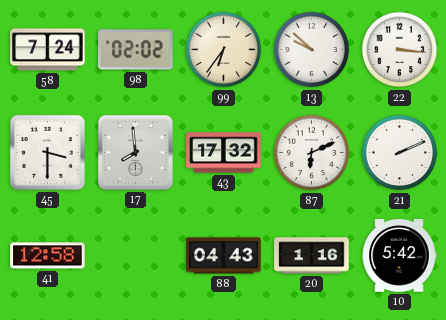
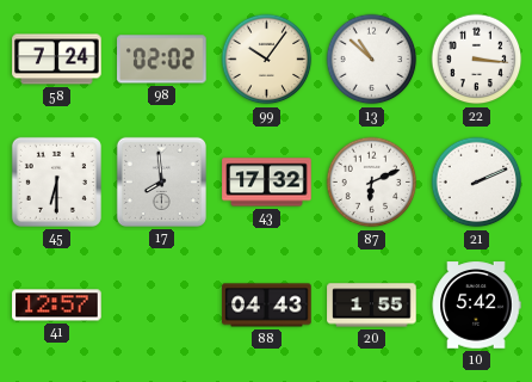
99: 6:36 -> 10:06
13: 9:52 -> 10:52
45: 3:30 -> 6:30
41: 12:58 -> 12:57
20: 1:16 -> 1:55
